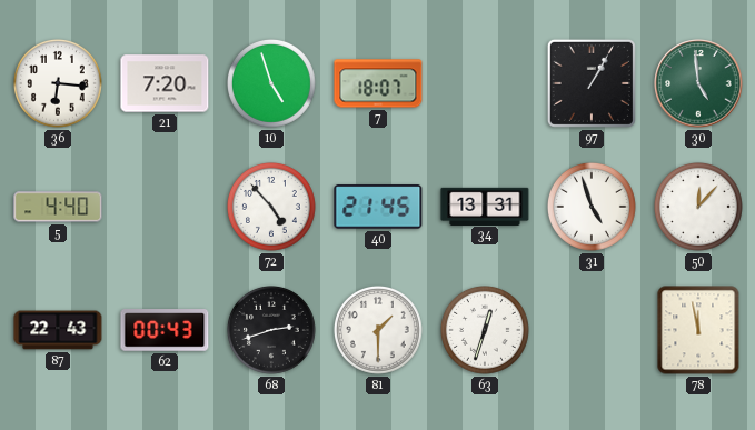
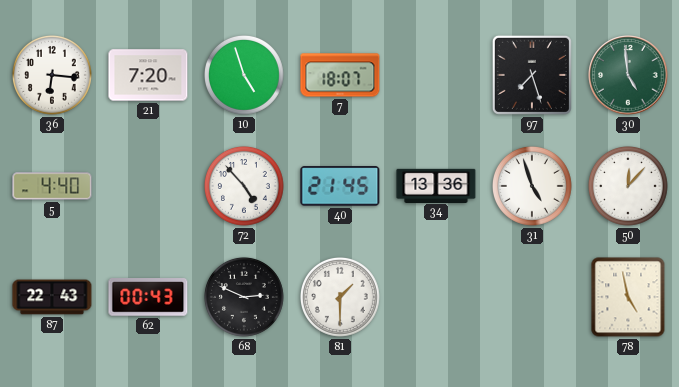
97: 1:05 -> 7:27
34: 13:31 -> 13:36
68: 2:42 -> 2:49
63: 12:33 -> none
78: 11:58 -> 4:58
